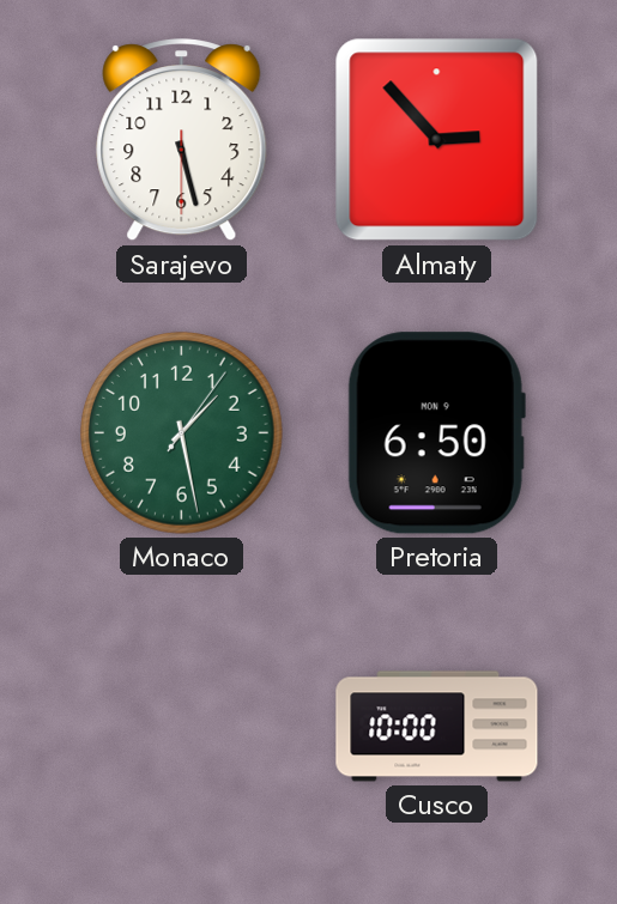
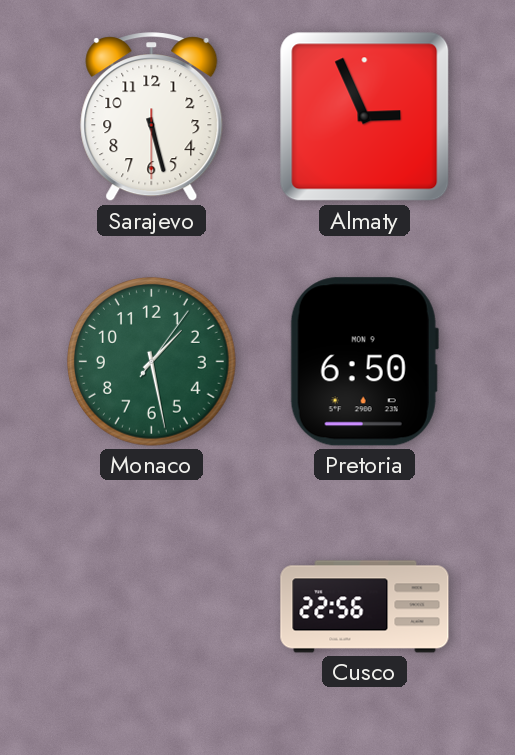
Almaty: 2:53 -> 2:56
Cusco: 10:00 -> 22:56
